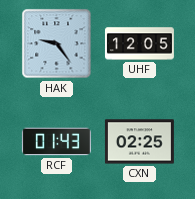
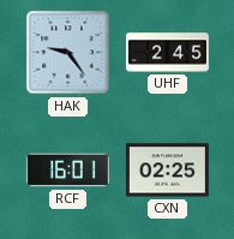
UHF: 12:05 -> 2:45
RCF: 01:43 -> 16:01
